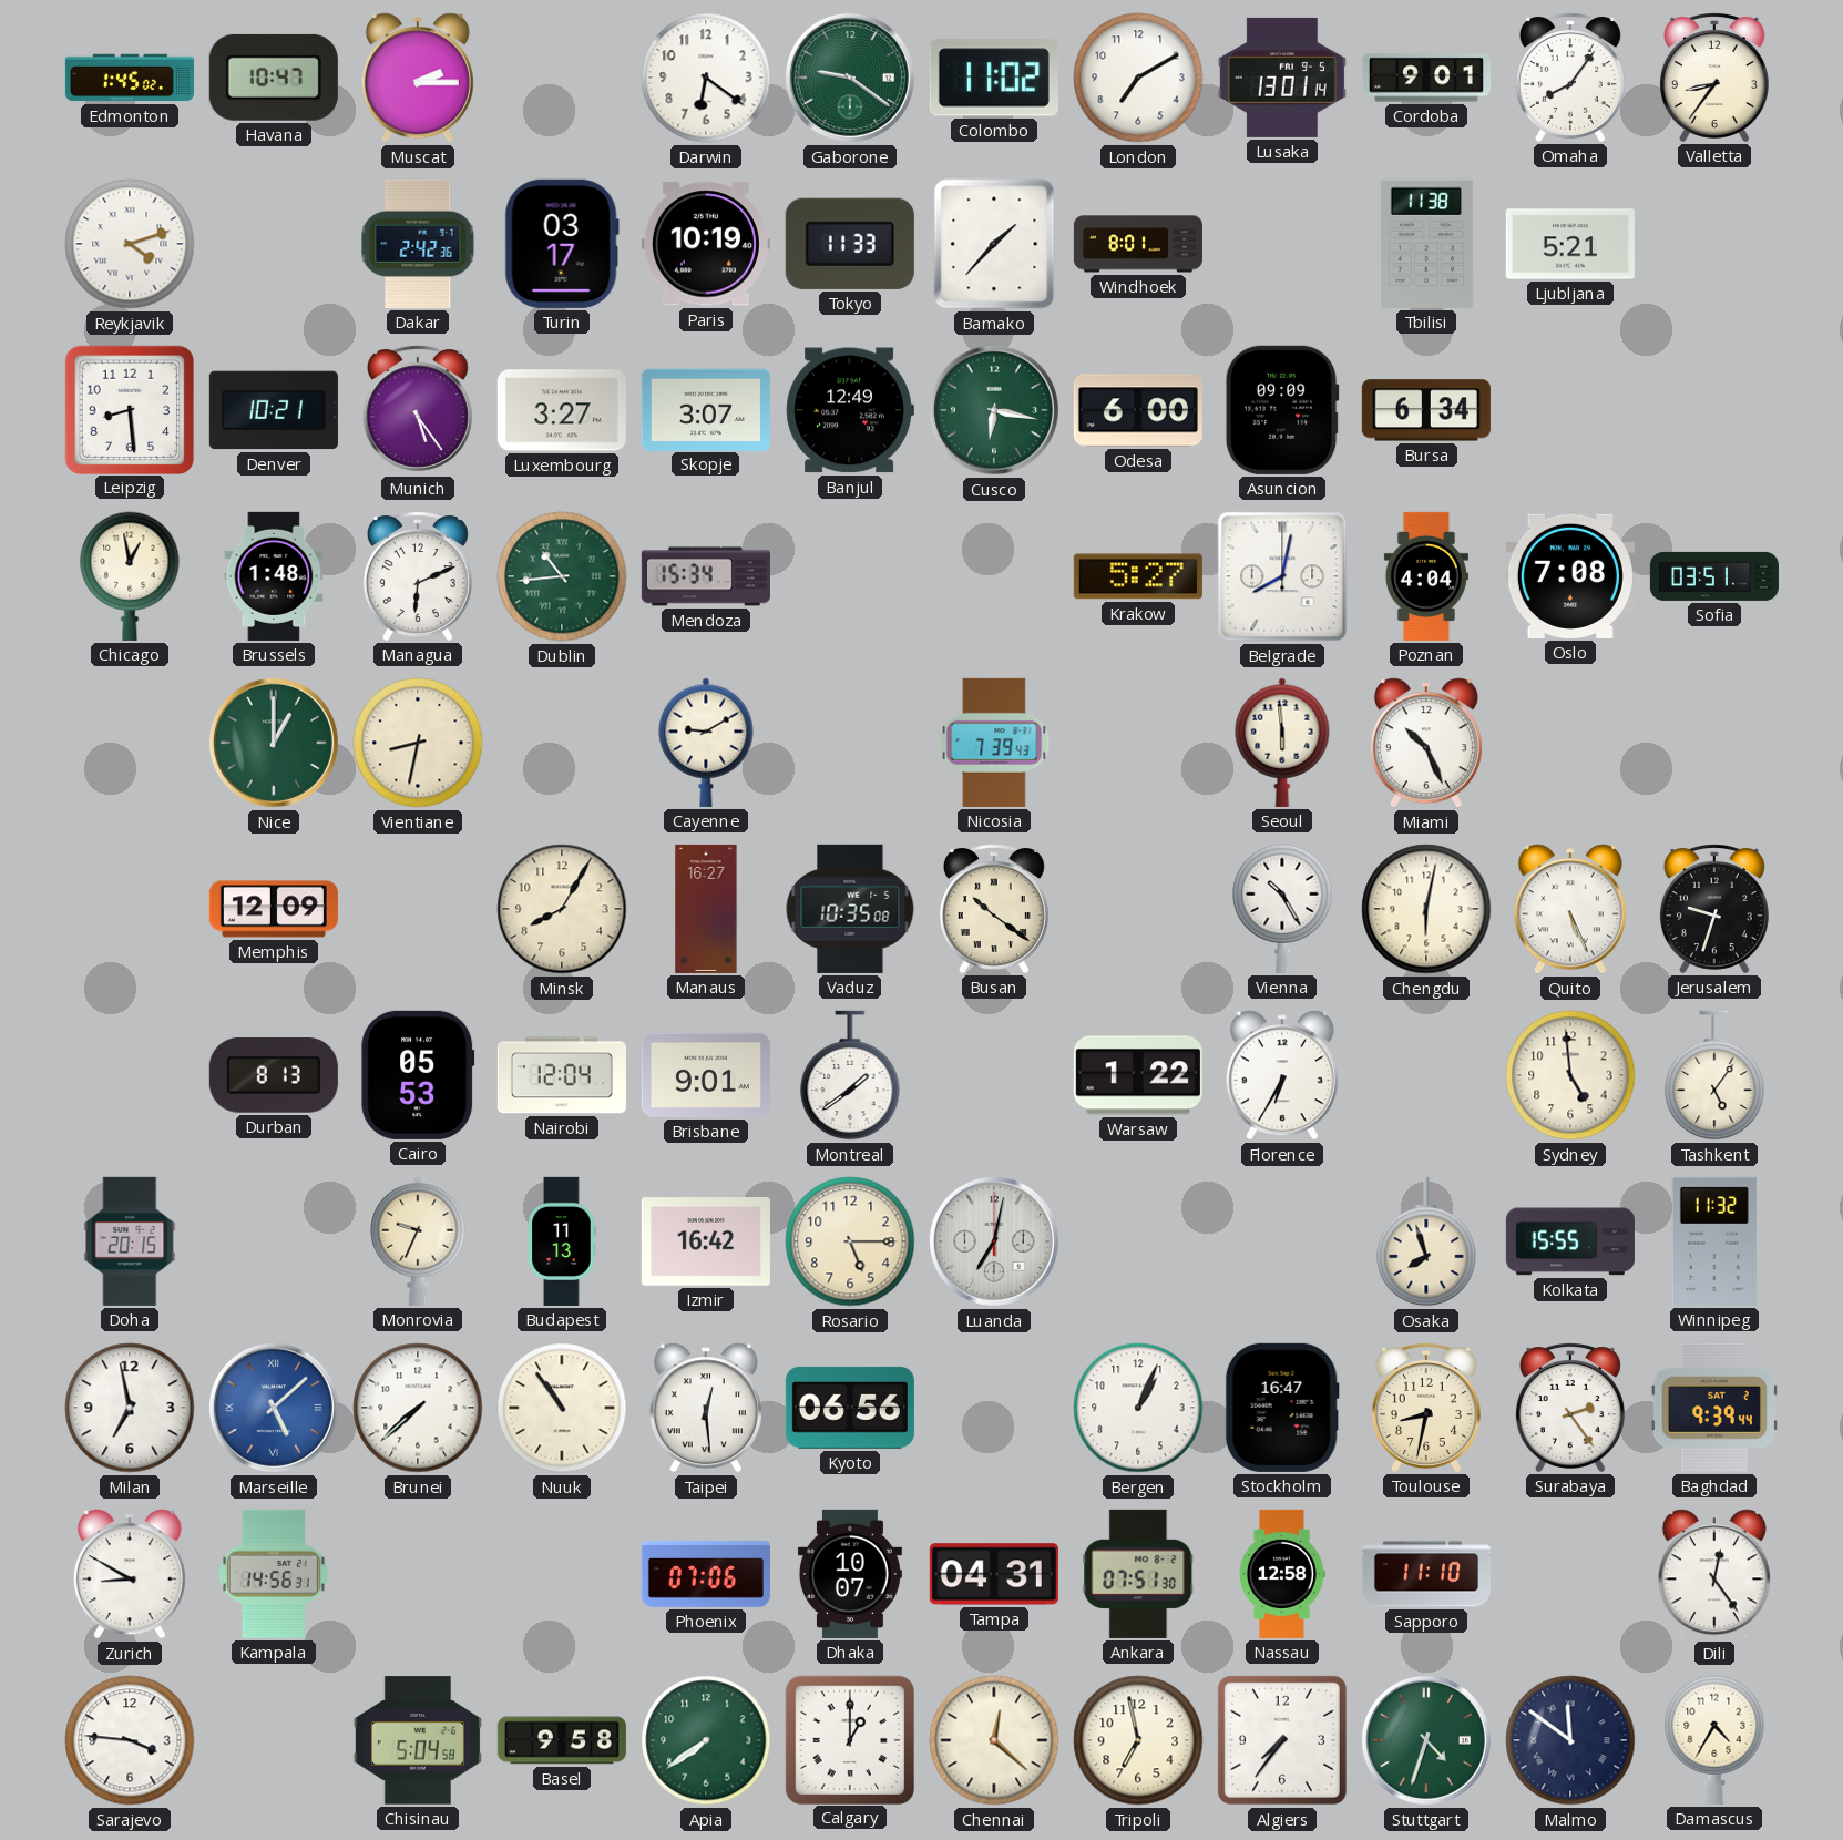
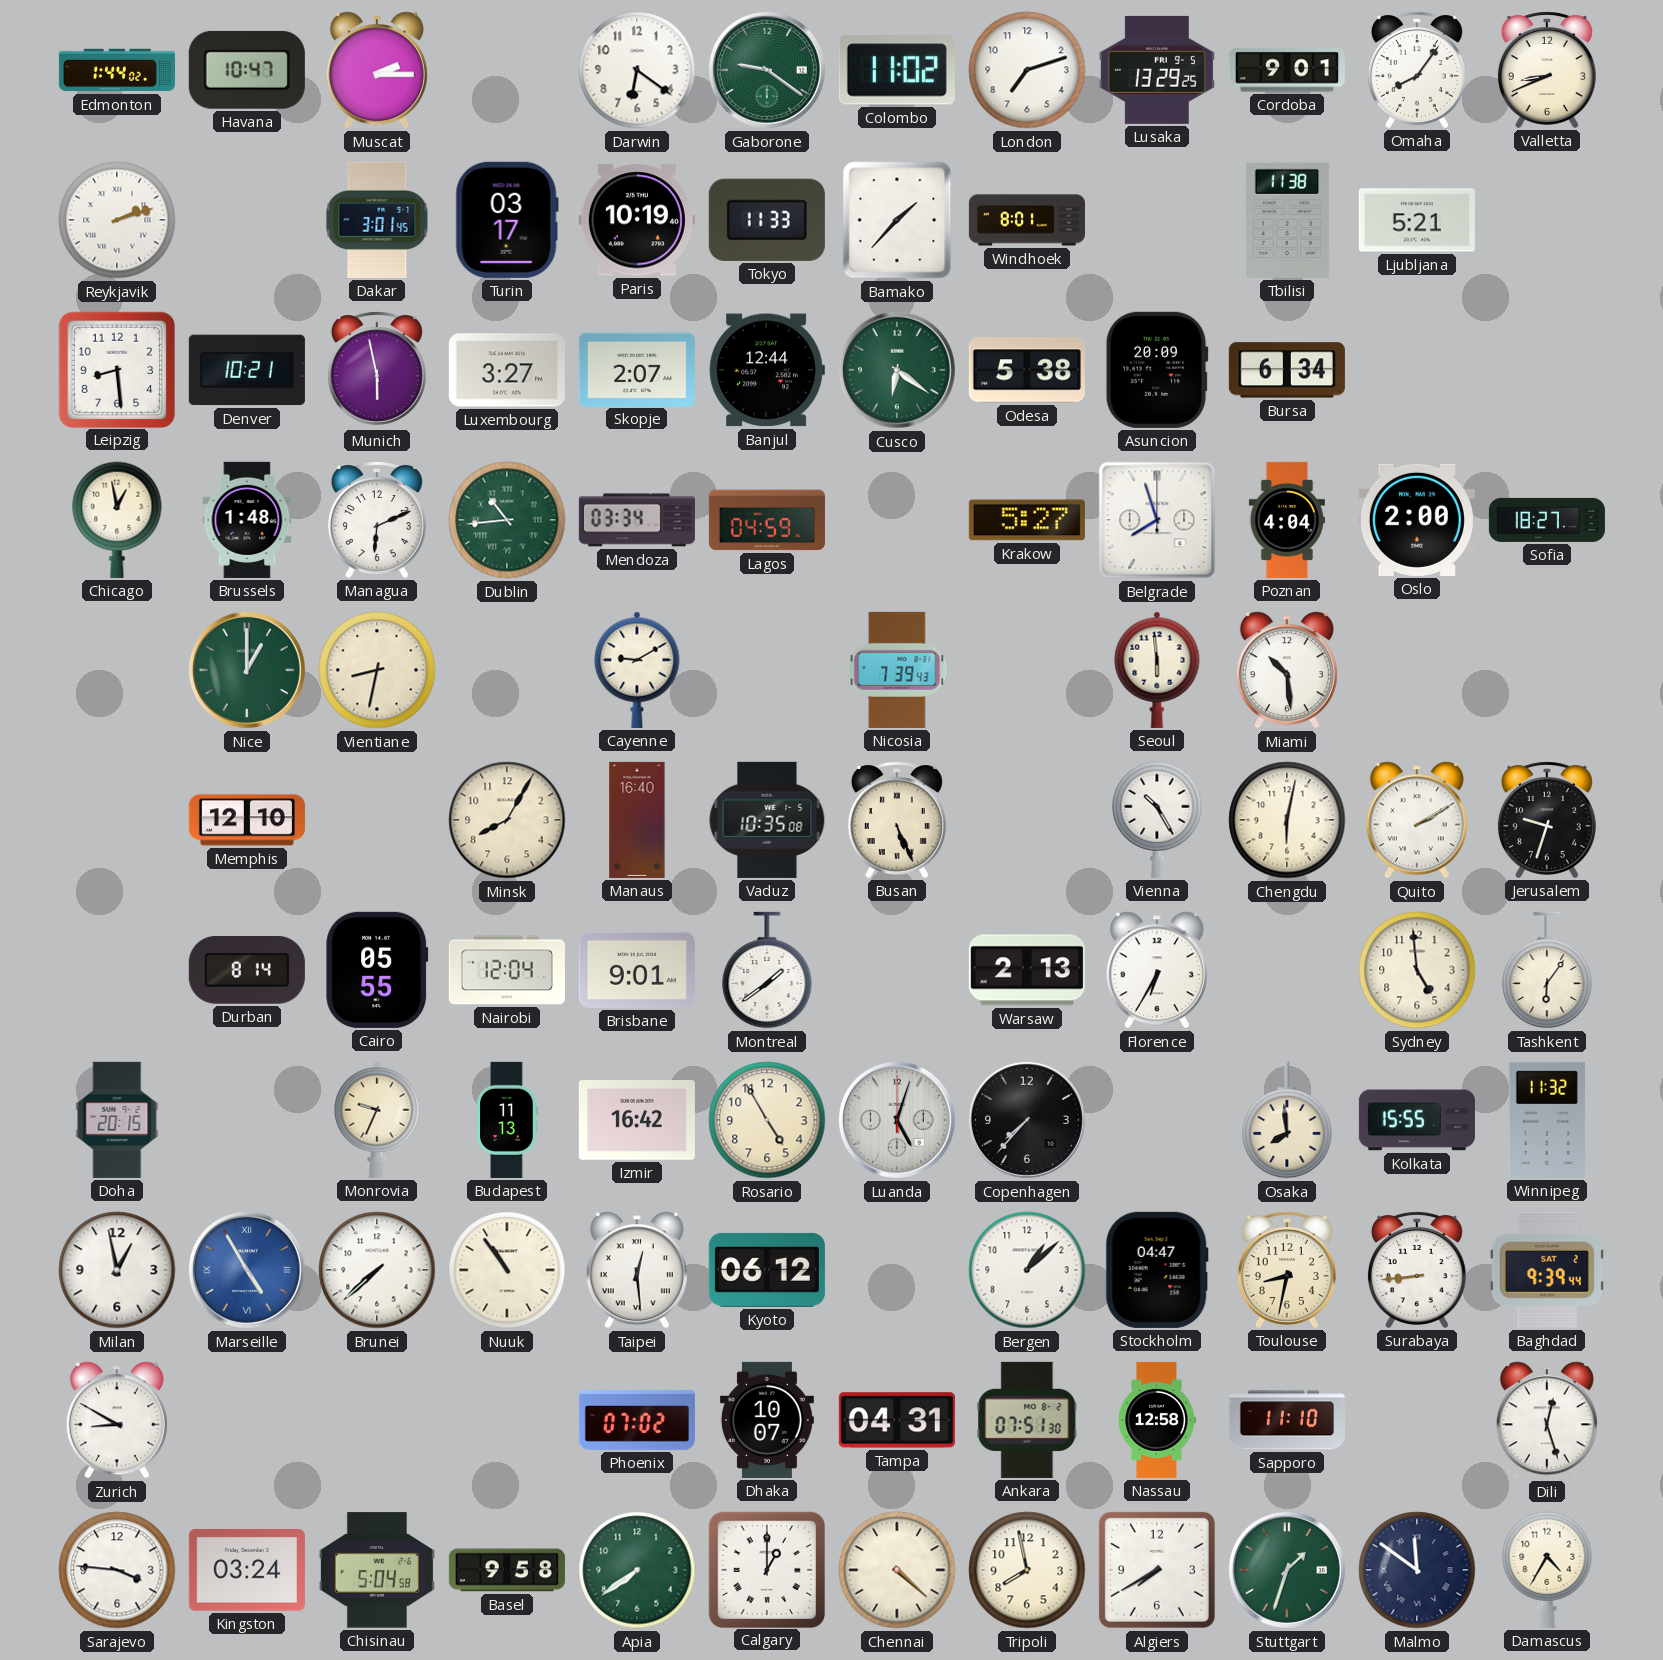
Edmonton: 1:45 -> 1:44
London: 7:10 -> 7:12
Lusaka: 13:01 -> 13:29
Valletta: 8:36 -> 8:41
Reykjavik: 4:12 -> 2:12
Dakar: 2:42 -> 3:01
Munich: 5:24 -> 5:58
Skopje: 3:07 -> 2:07
Banjul: 12:49 -> 12:44
Cusco: 6:17 -> 6:21
Odesa: 6:00 -> 5:38
Asuncion: 09:09 -> 20:09
Mendoza: 15:34 -> 03:34
Lagos: none -> 04:59
Belgrade: 8:02 -> 7:57
Oslo: 7:08 -> 2:00
Sofia: 03:51 -> 18:27
Miami: 10:26 -> 10:29
Memphis: 12:09 -> 12:10
Manaus: 16:27 -> 16:40
Busan: 10:21 -> 5:26
Quito: 5:26 -> 2:10
Durban: 8:13 -> 8:14
Cairo: 05:53 -> 05:55
Warsaw: 1:22 -> 2:13
Tashkent: 5:06 -> 6:06
Rosario: 5:15 -> 4:55
Luanda: 7:02 -> 5:03
Copenhagen: none -> 7:37
Osaka: 7:57 -> 7:59
Milan: 6:58 -> 12:58
Marseille: 5:08 -> 4:55
Kyoto: 06:56 -> 06:12
Bergen: 1:04 -> 1:08
Stockholm: 16:47 -> 04:47
Surabaya: 2:24 -> 8:44
Kampala: 14:56 -> none
Phoenix: 07:06 -> 07:02
Dili: 12:24 -> 12:27
Kingston: none -> 03:24
Chennai: 12:22 -> 4:22
Tripoli: 6:58 -> 7:58
Algiers: 7:36 -> 7:40
Stuttgart: 4:33 -> 1:33
